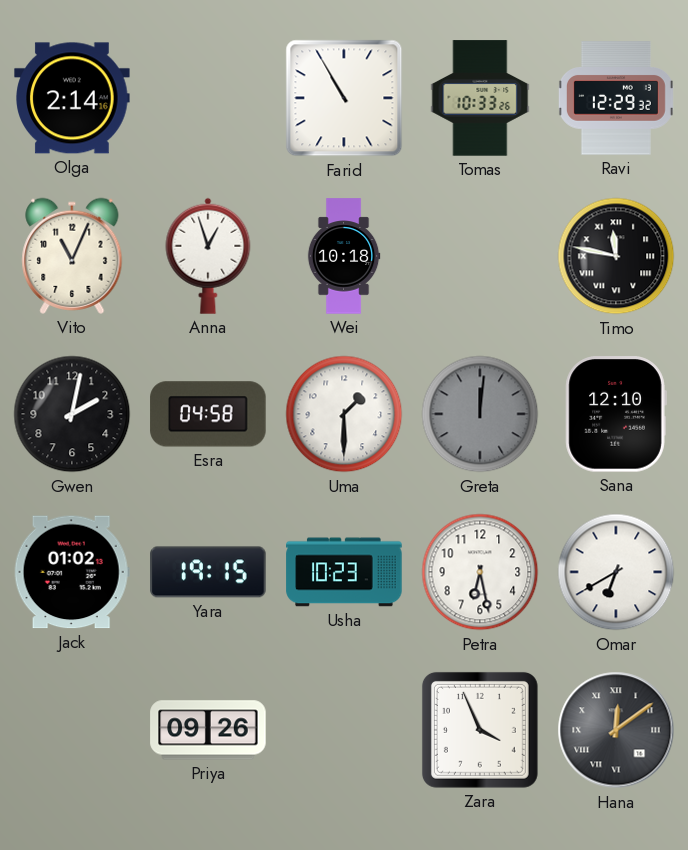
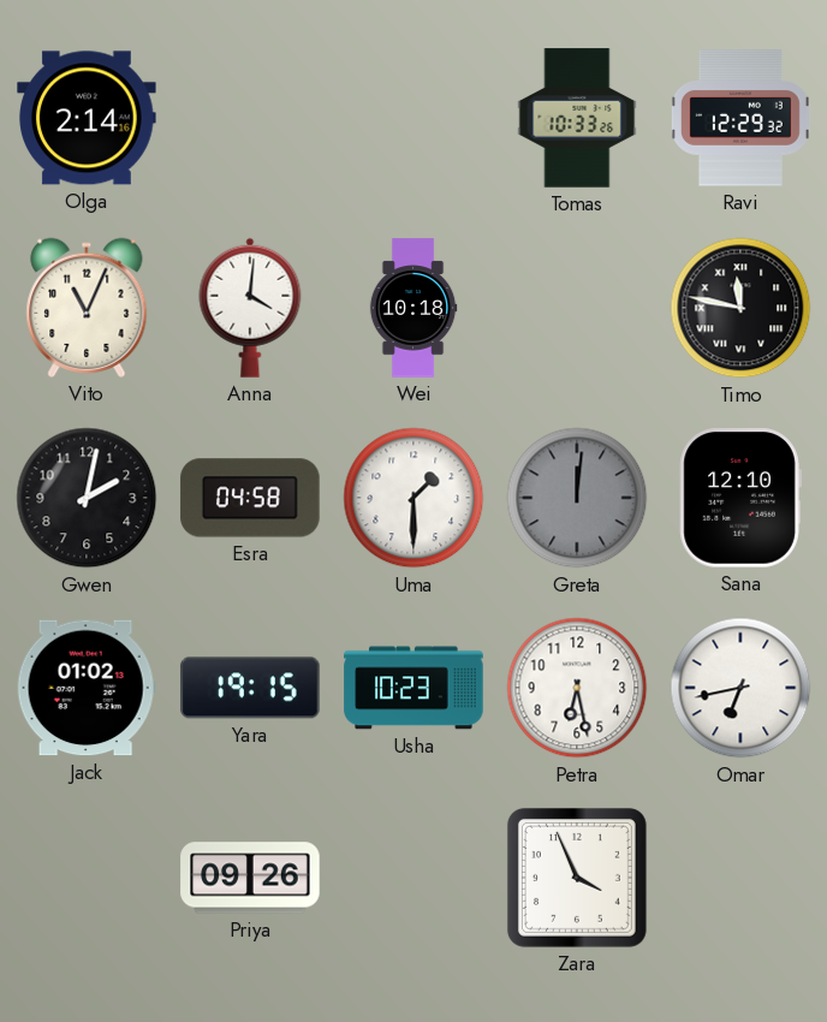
Farid: 10:55 -> none
Anna: 12:57 -> 4:01
Omar: 6:40 -> 6:43
Hana: 12:09 -> none
